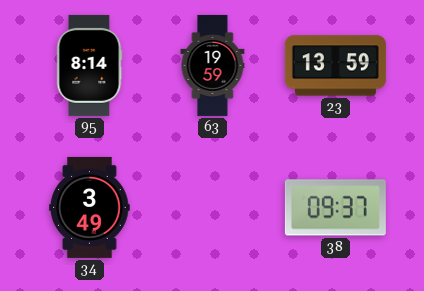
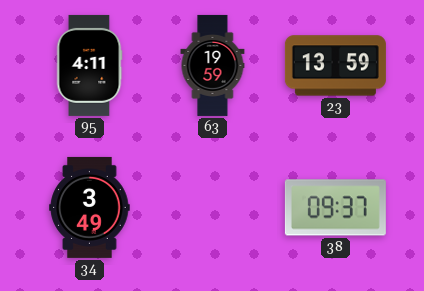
95: 8:14 -> 4:11
